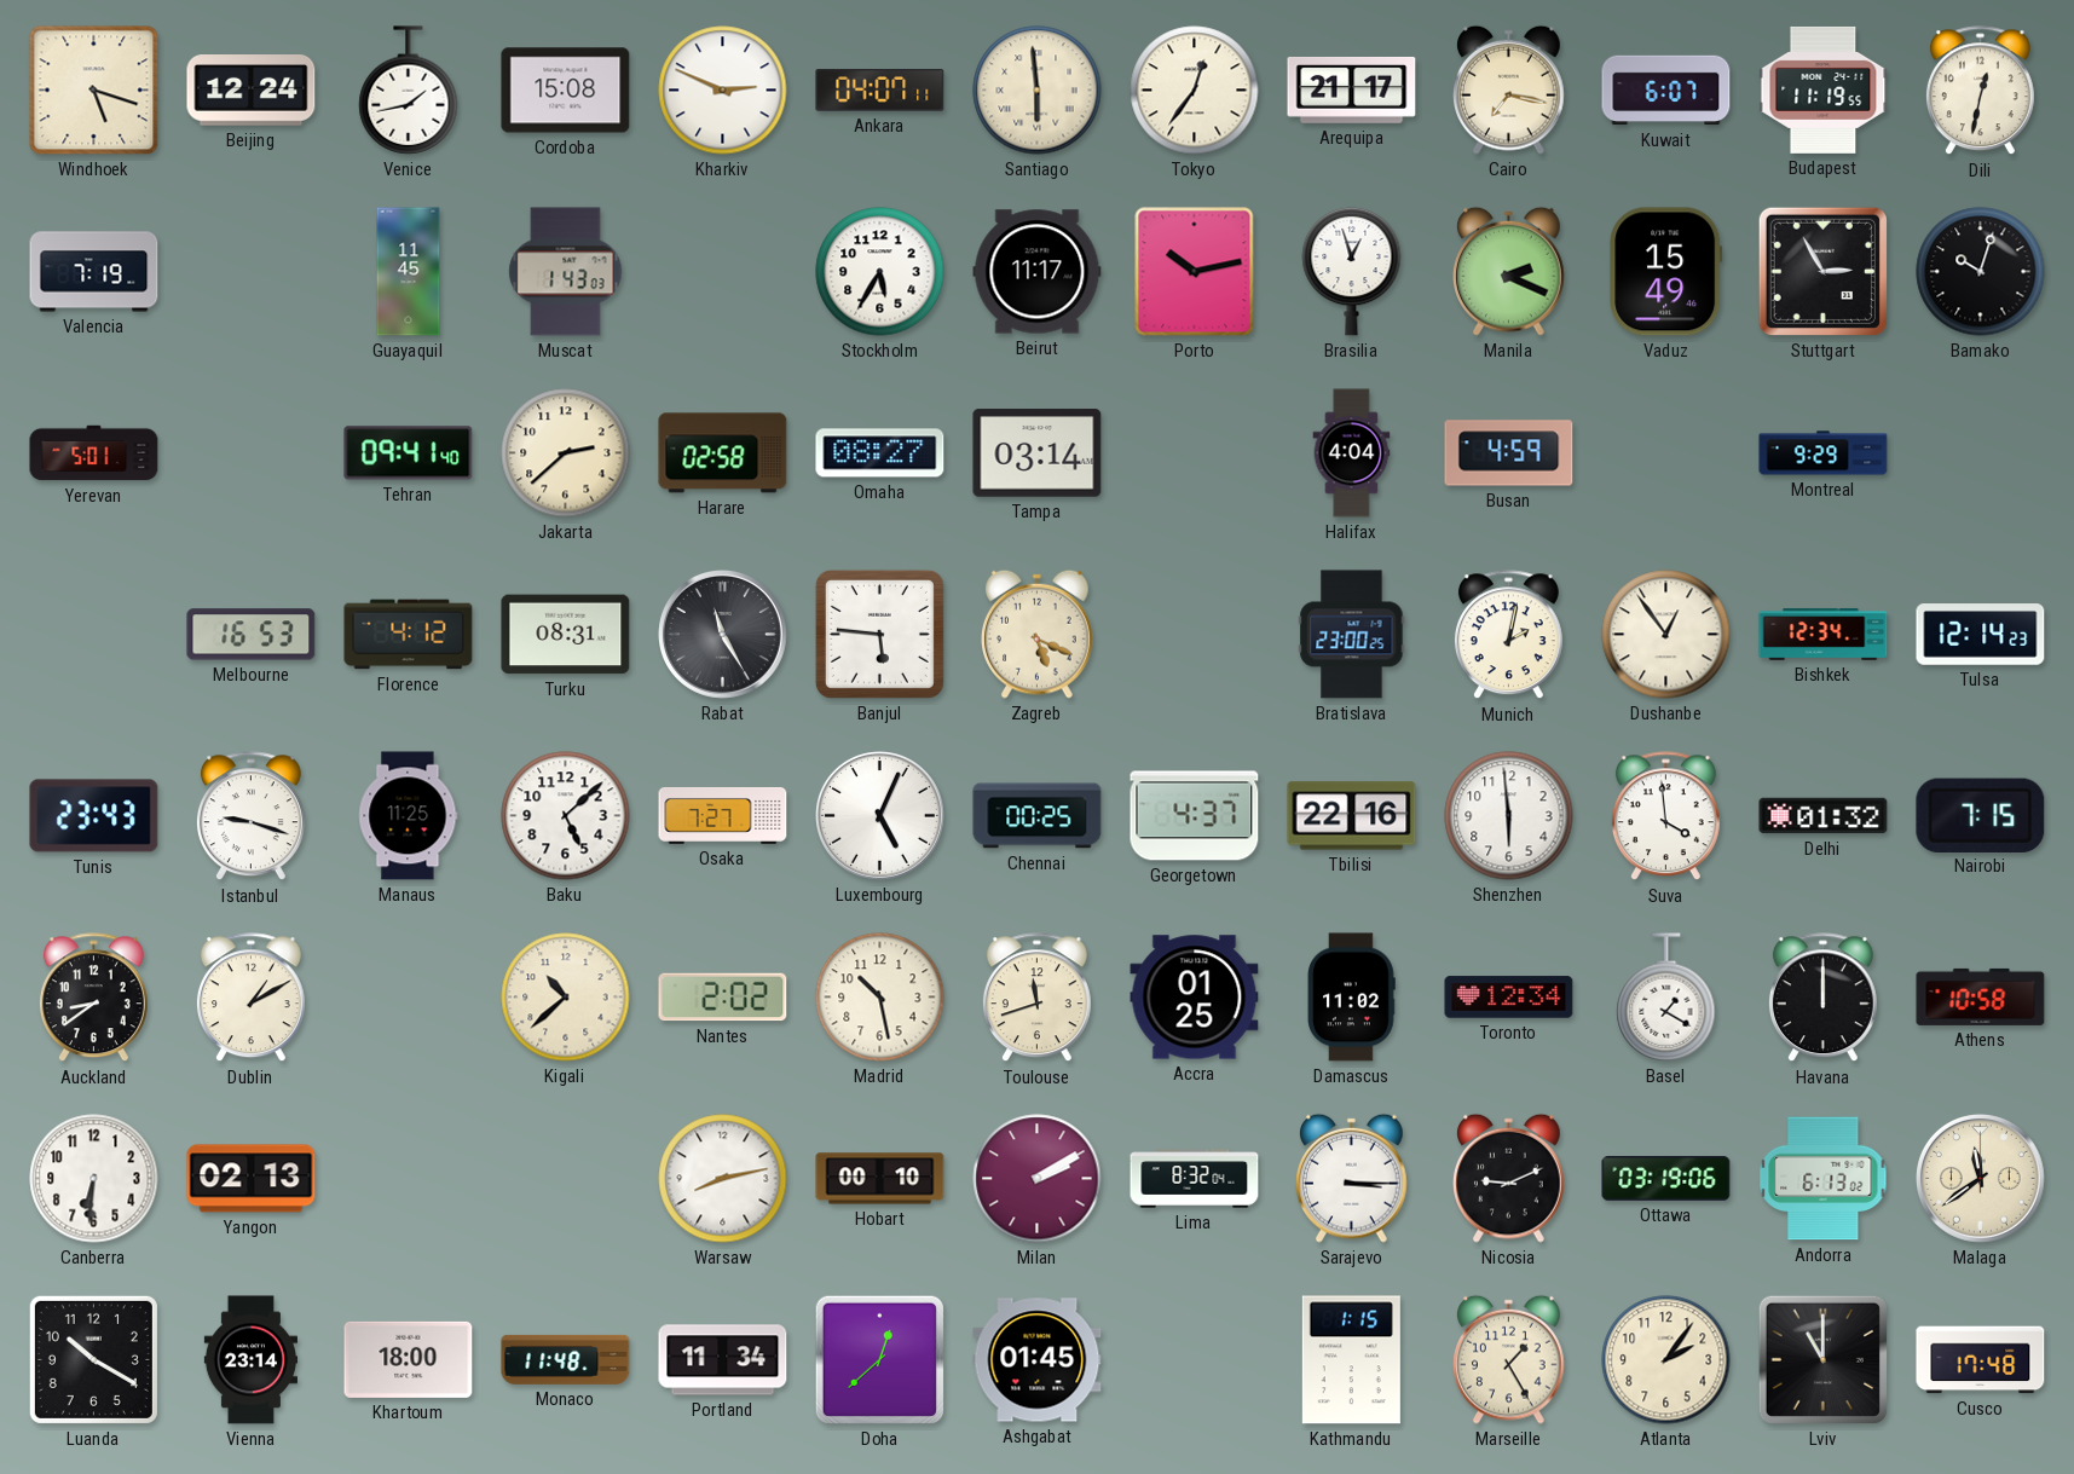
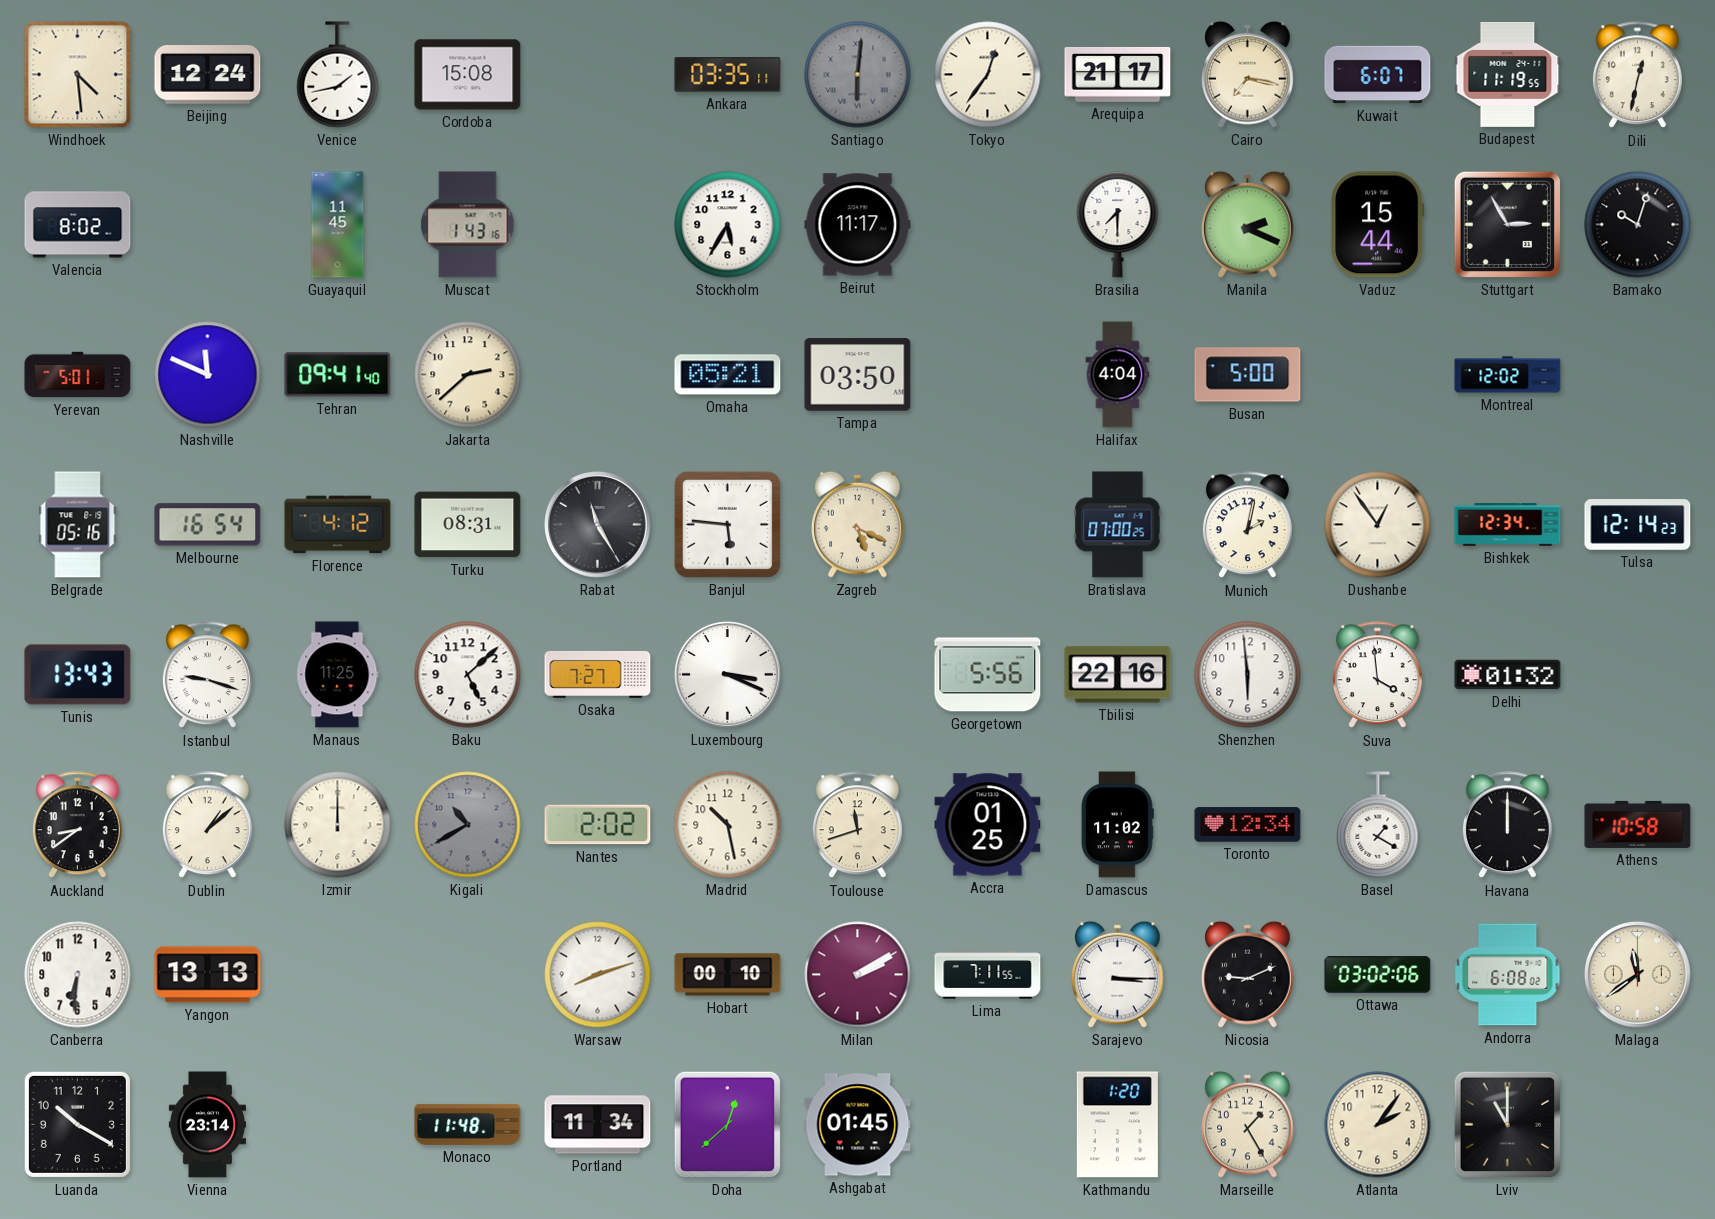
Windhoek: 5:18 -> 4:29
Kharkiv: 2:49 -> none
Ankara: 04:07 -> 03:35
Santiago: 5:59 -> 6:01
Santiago dial: cream -> grey
Valencia: 7:19 -> 8:02
Muscat: 1:43:03 -> 1:43:16
Porto: 10:13 -> none
Brasilia: 12:57 -> 7:30
Vaduz: 15:49 -> 15:44
Nashville: none -> 11:49
Harare: 02:58 -> none
Omaha: 08:27 -> 05:21
Tampa: 03:14 -> 03:50
Busan: 4:59 -> 5:00
Montreal: 9:29 -> 12:02
Belgrade: none -> 05:16
Melbourne: 16:53 -> 16:54
Bratislava: 23:00 -> 07:00
Tunis: 23:43 -> 13:43
Luxembourg: 5:04 -> 3:19
Chennai: 00:25 -> none
Georgetown: 4:37 -> 5:56
Nairobi: 7:15 -> none
Dublin: 1:10 -> 1:08
Izmir: none -> 12:00
Kigali: 10:38 -> 10:40
Kigali dial: cream -> grey
Yangon: 02:13 -> 13:13
Warsaw: 8:13 -> 8:12
Lima: 8:32 -> 7:11
Ottawa: 03:19 -> 03:02
Andorra: 6:13 -> 6:08
Khartoum: 18:00 -> none
Kathmandu: 1:15 -> 1:20
Cusco: 17:48 -> none
